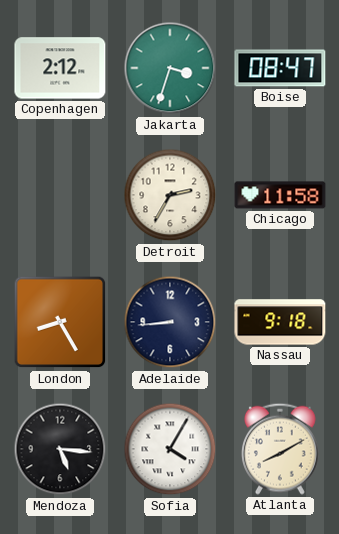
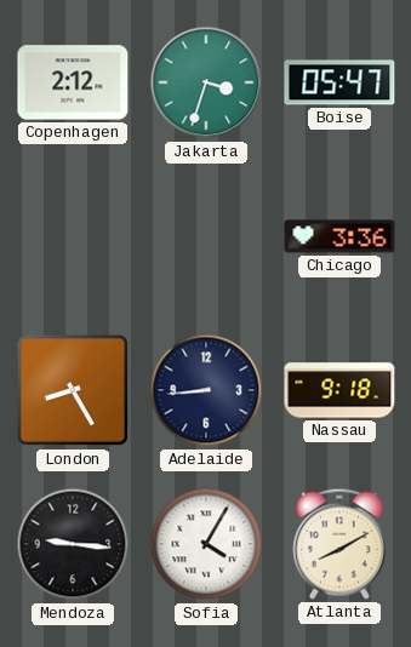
Boise: 08:47 -> 05:47
Detroit: 2:35 -> none
Chicago: 11:58 -> 3:36
Mendoza: 5:16 -> 9:16
